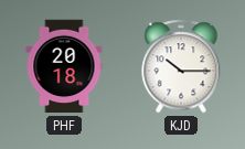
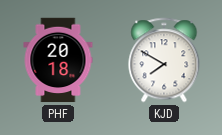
KJD: 10:15 -> 7:50
